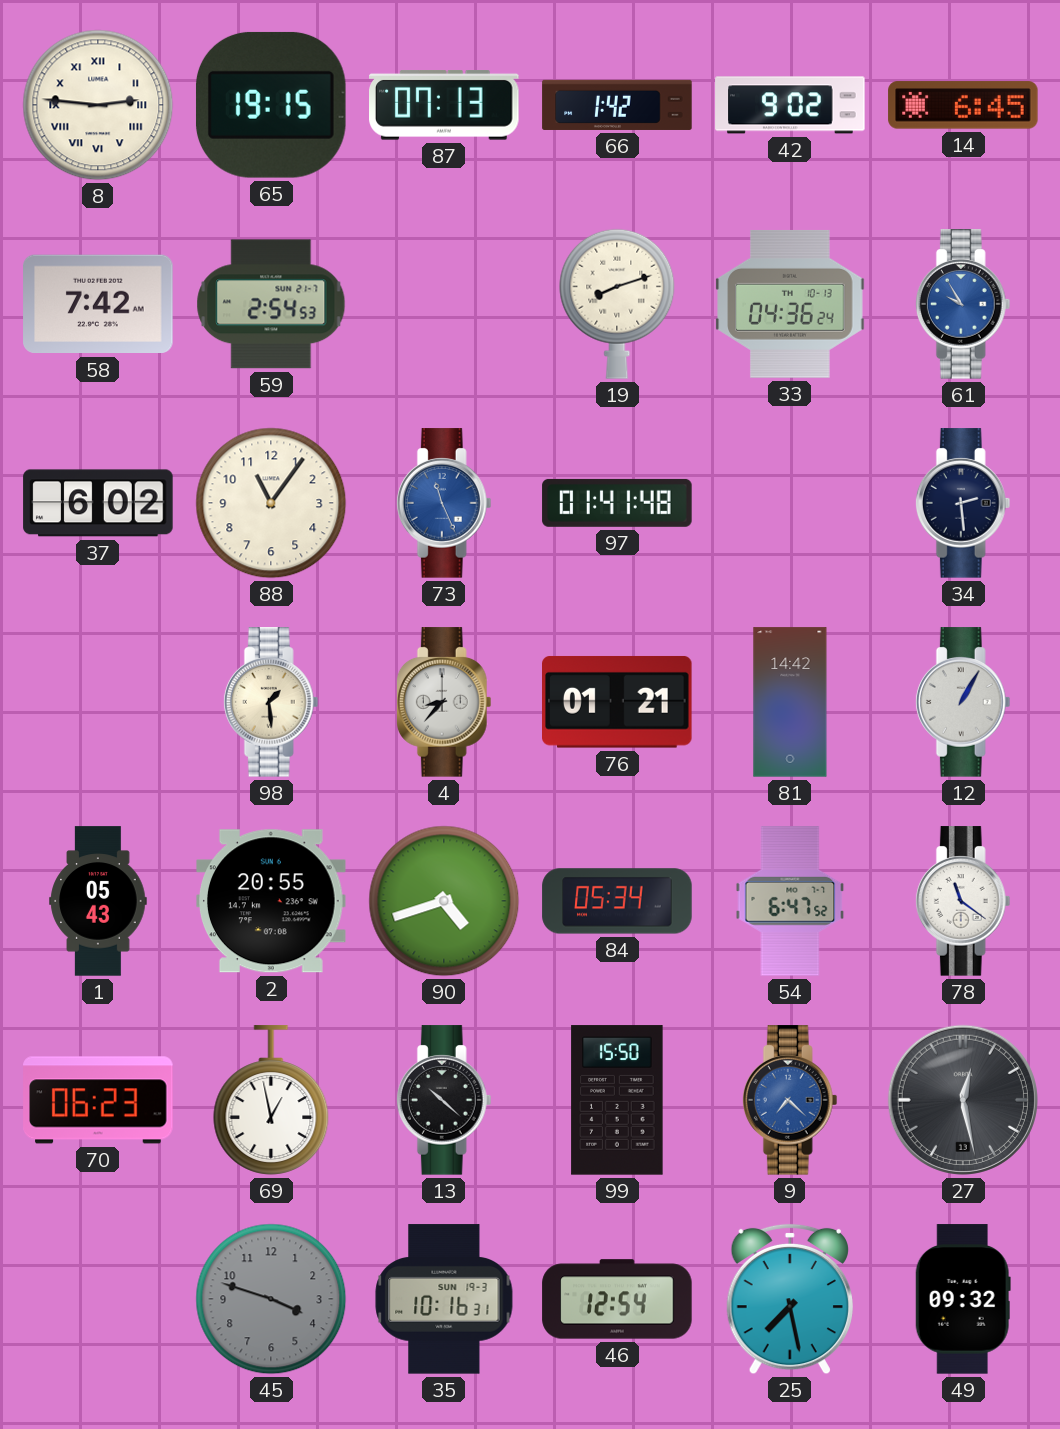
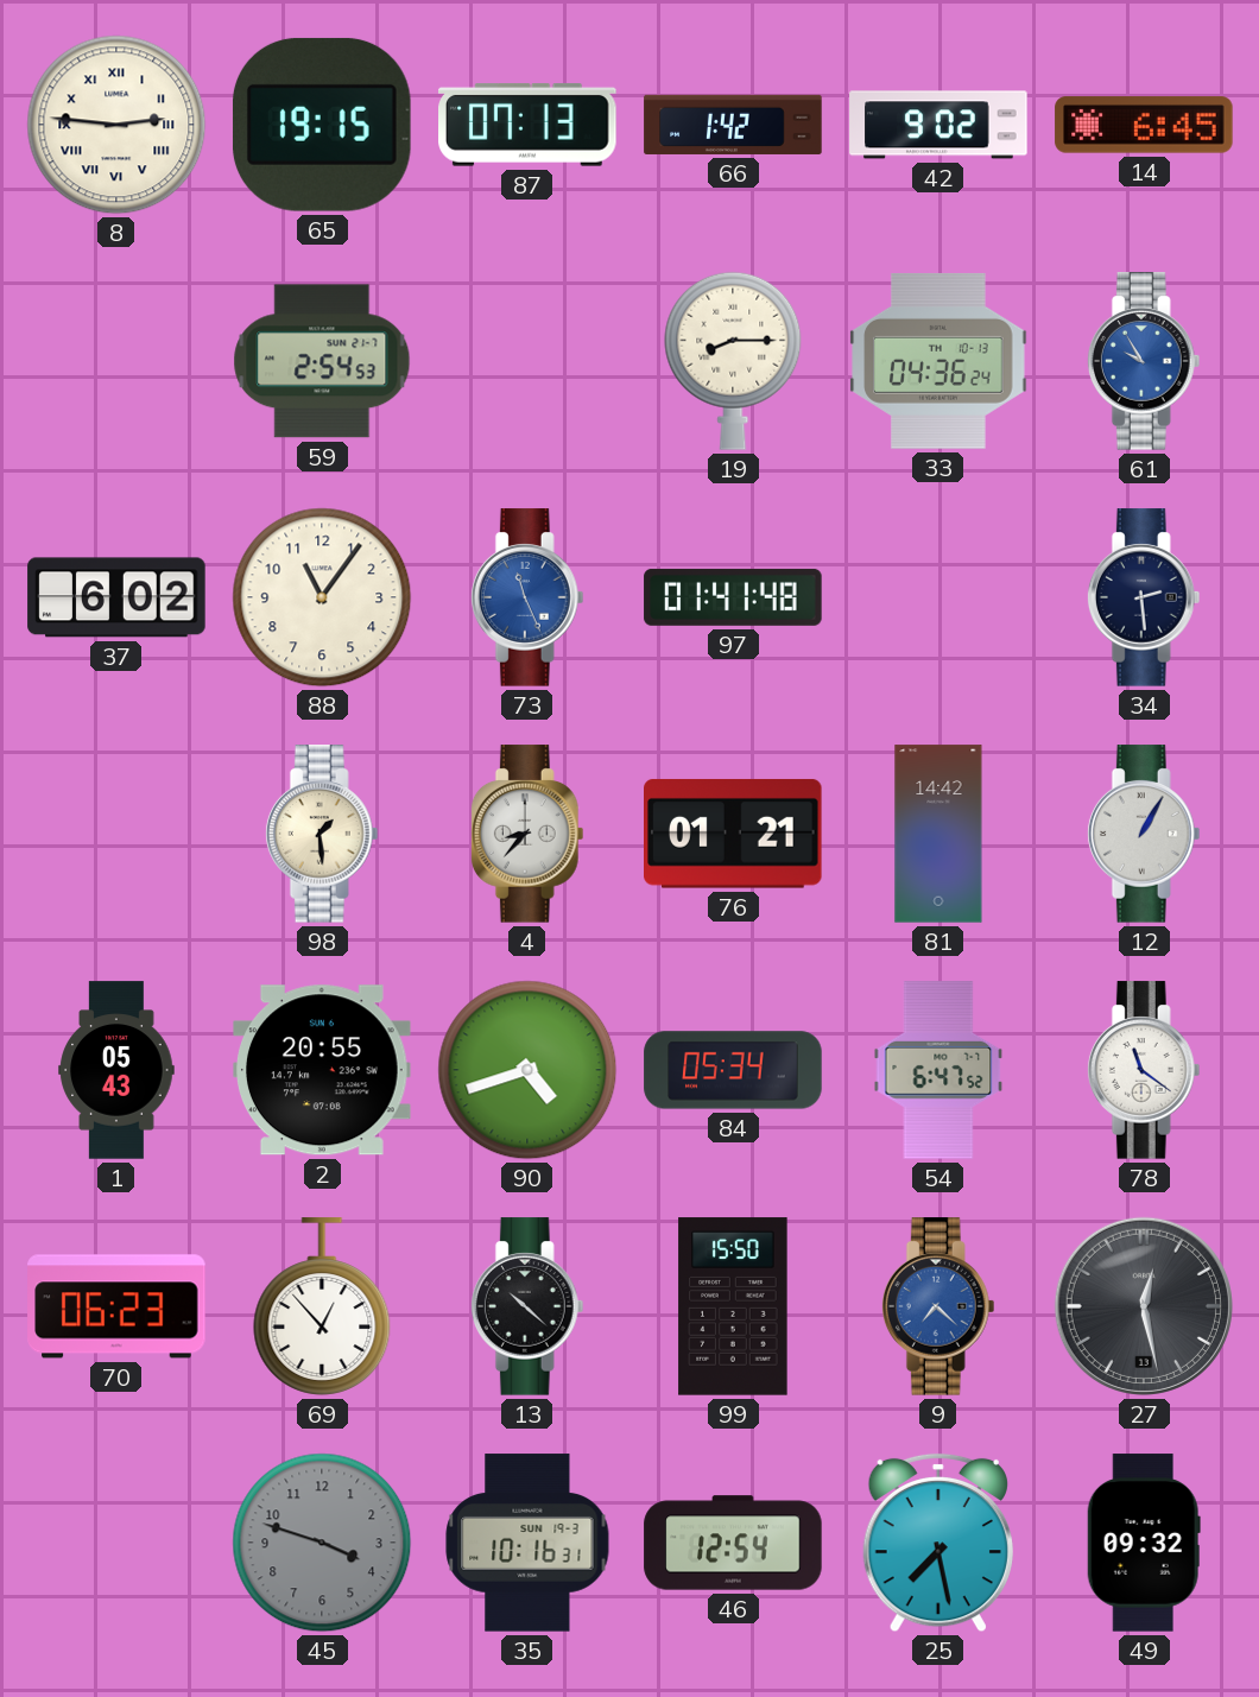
58: 7:42 -> none
19: 8:12 -> 8:15
69: 12:58 -> 12:53
